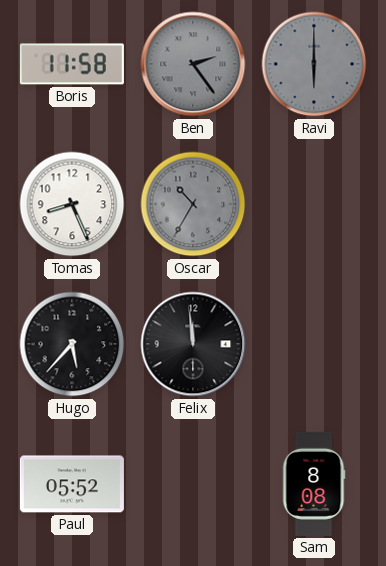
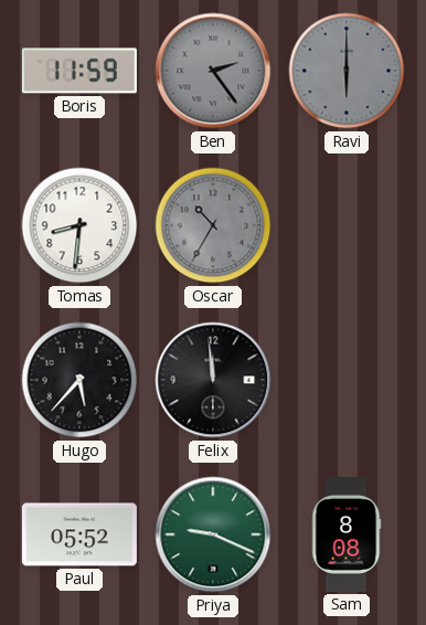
Boris: 11:58 -> 11:59
Tomas: 8:26 -> 8:31
Priya: none -> 9:19
